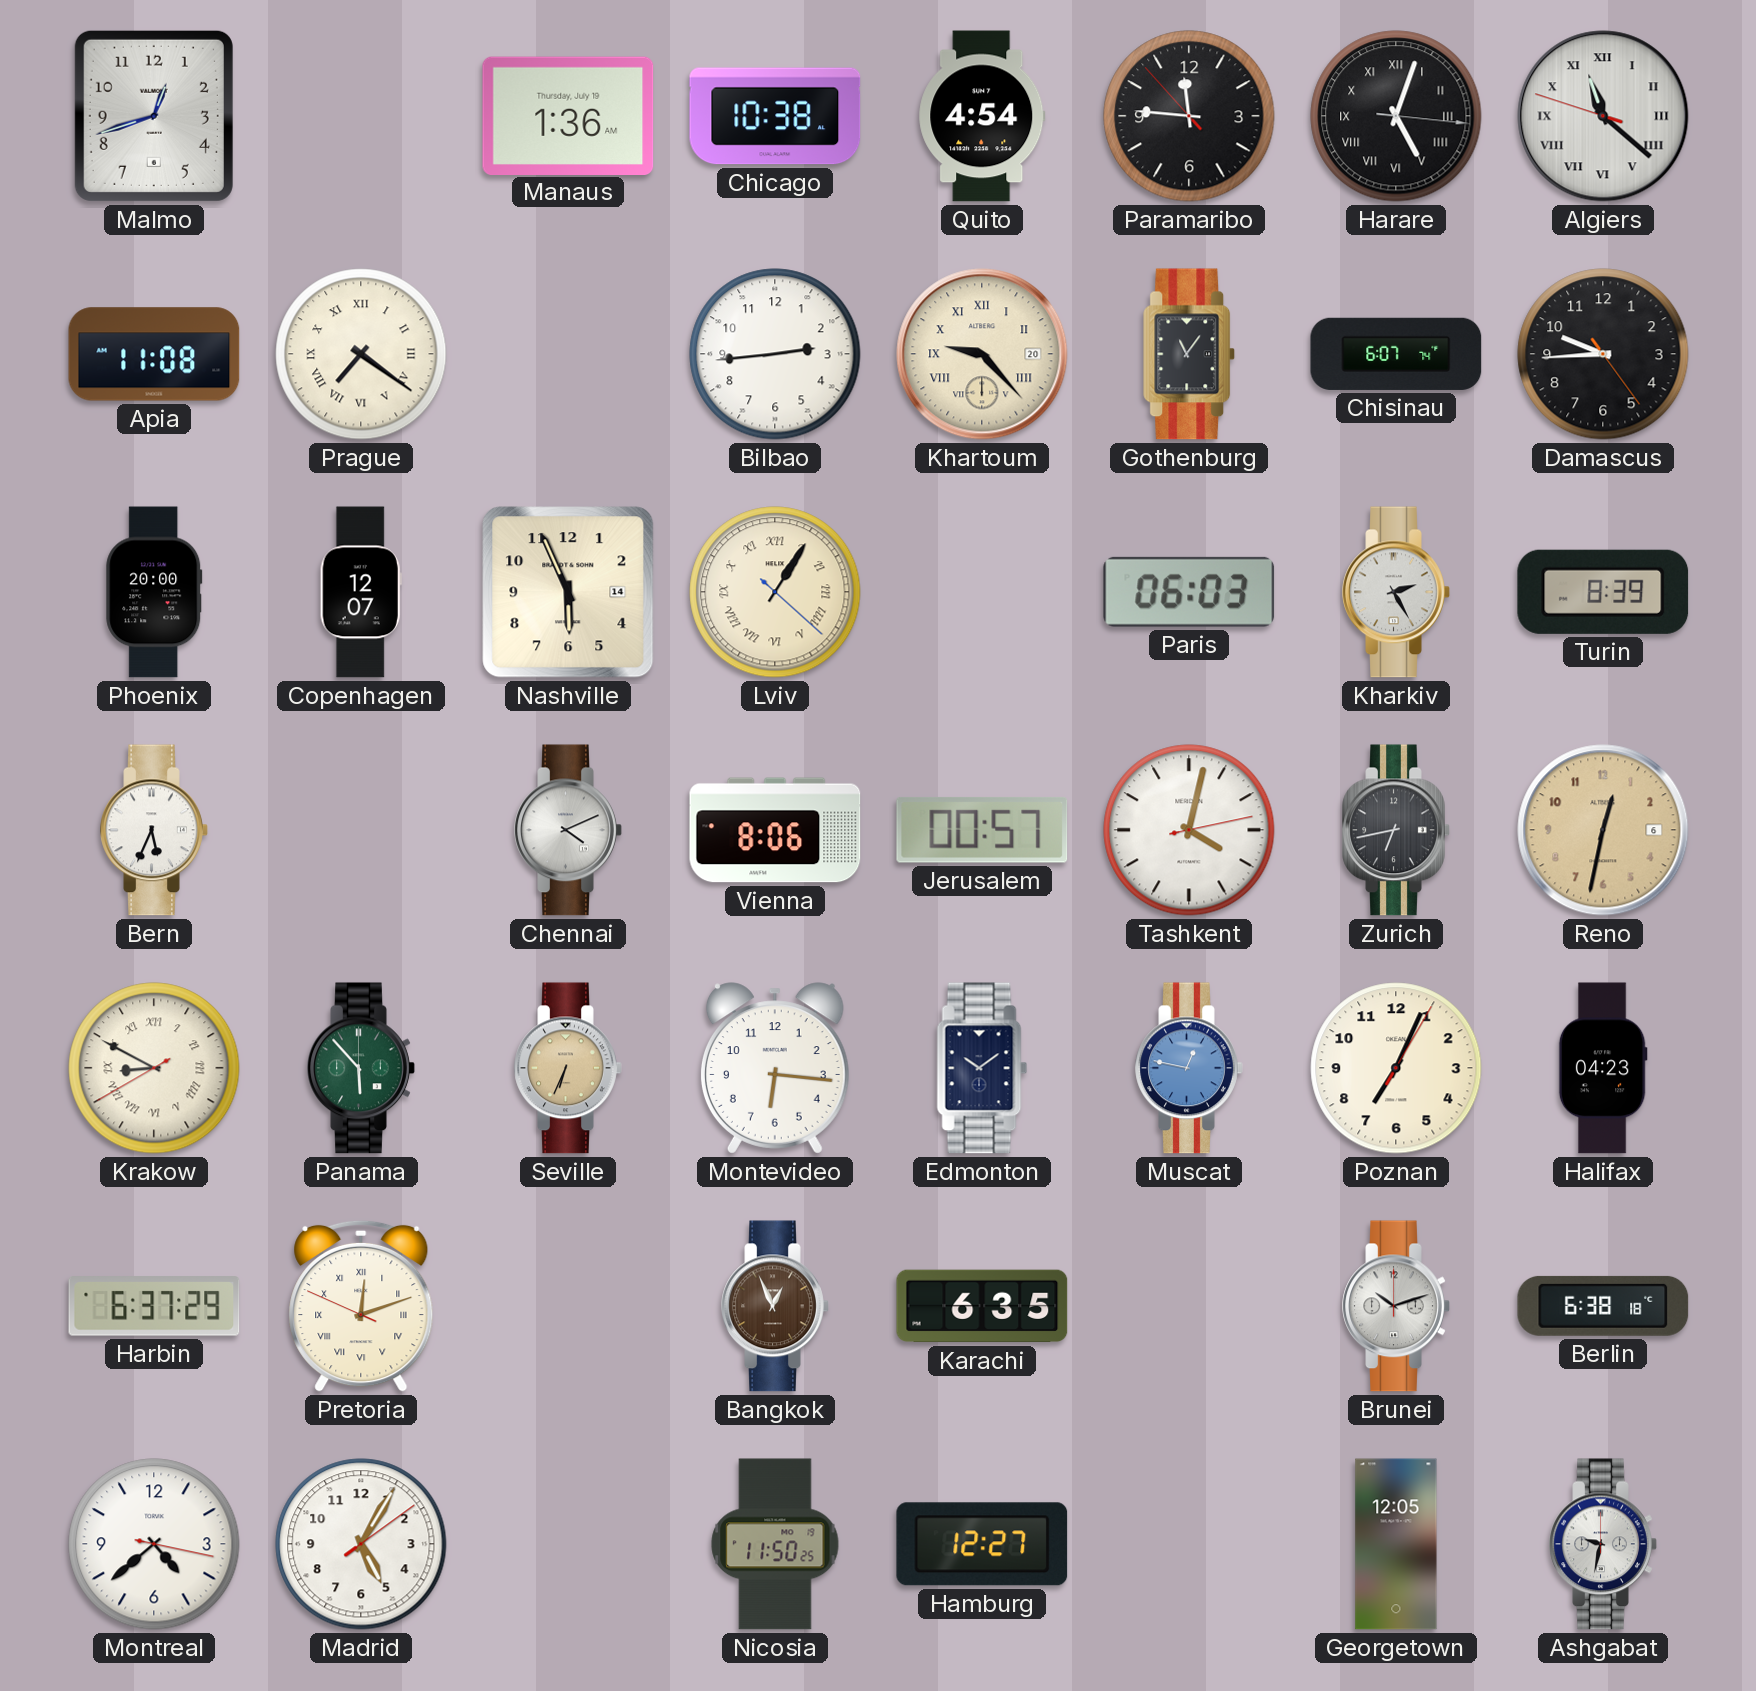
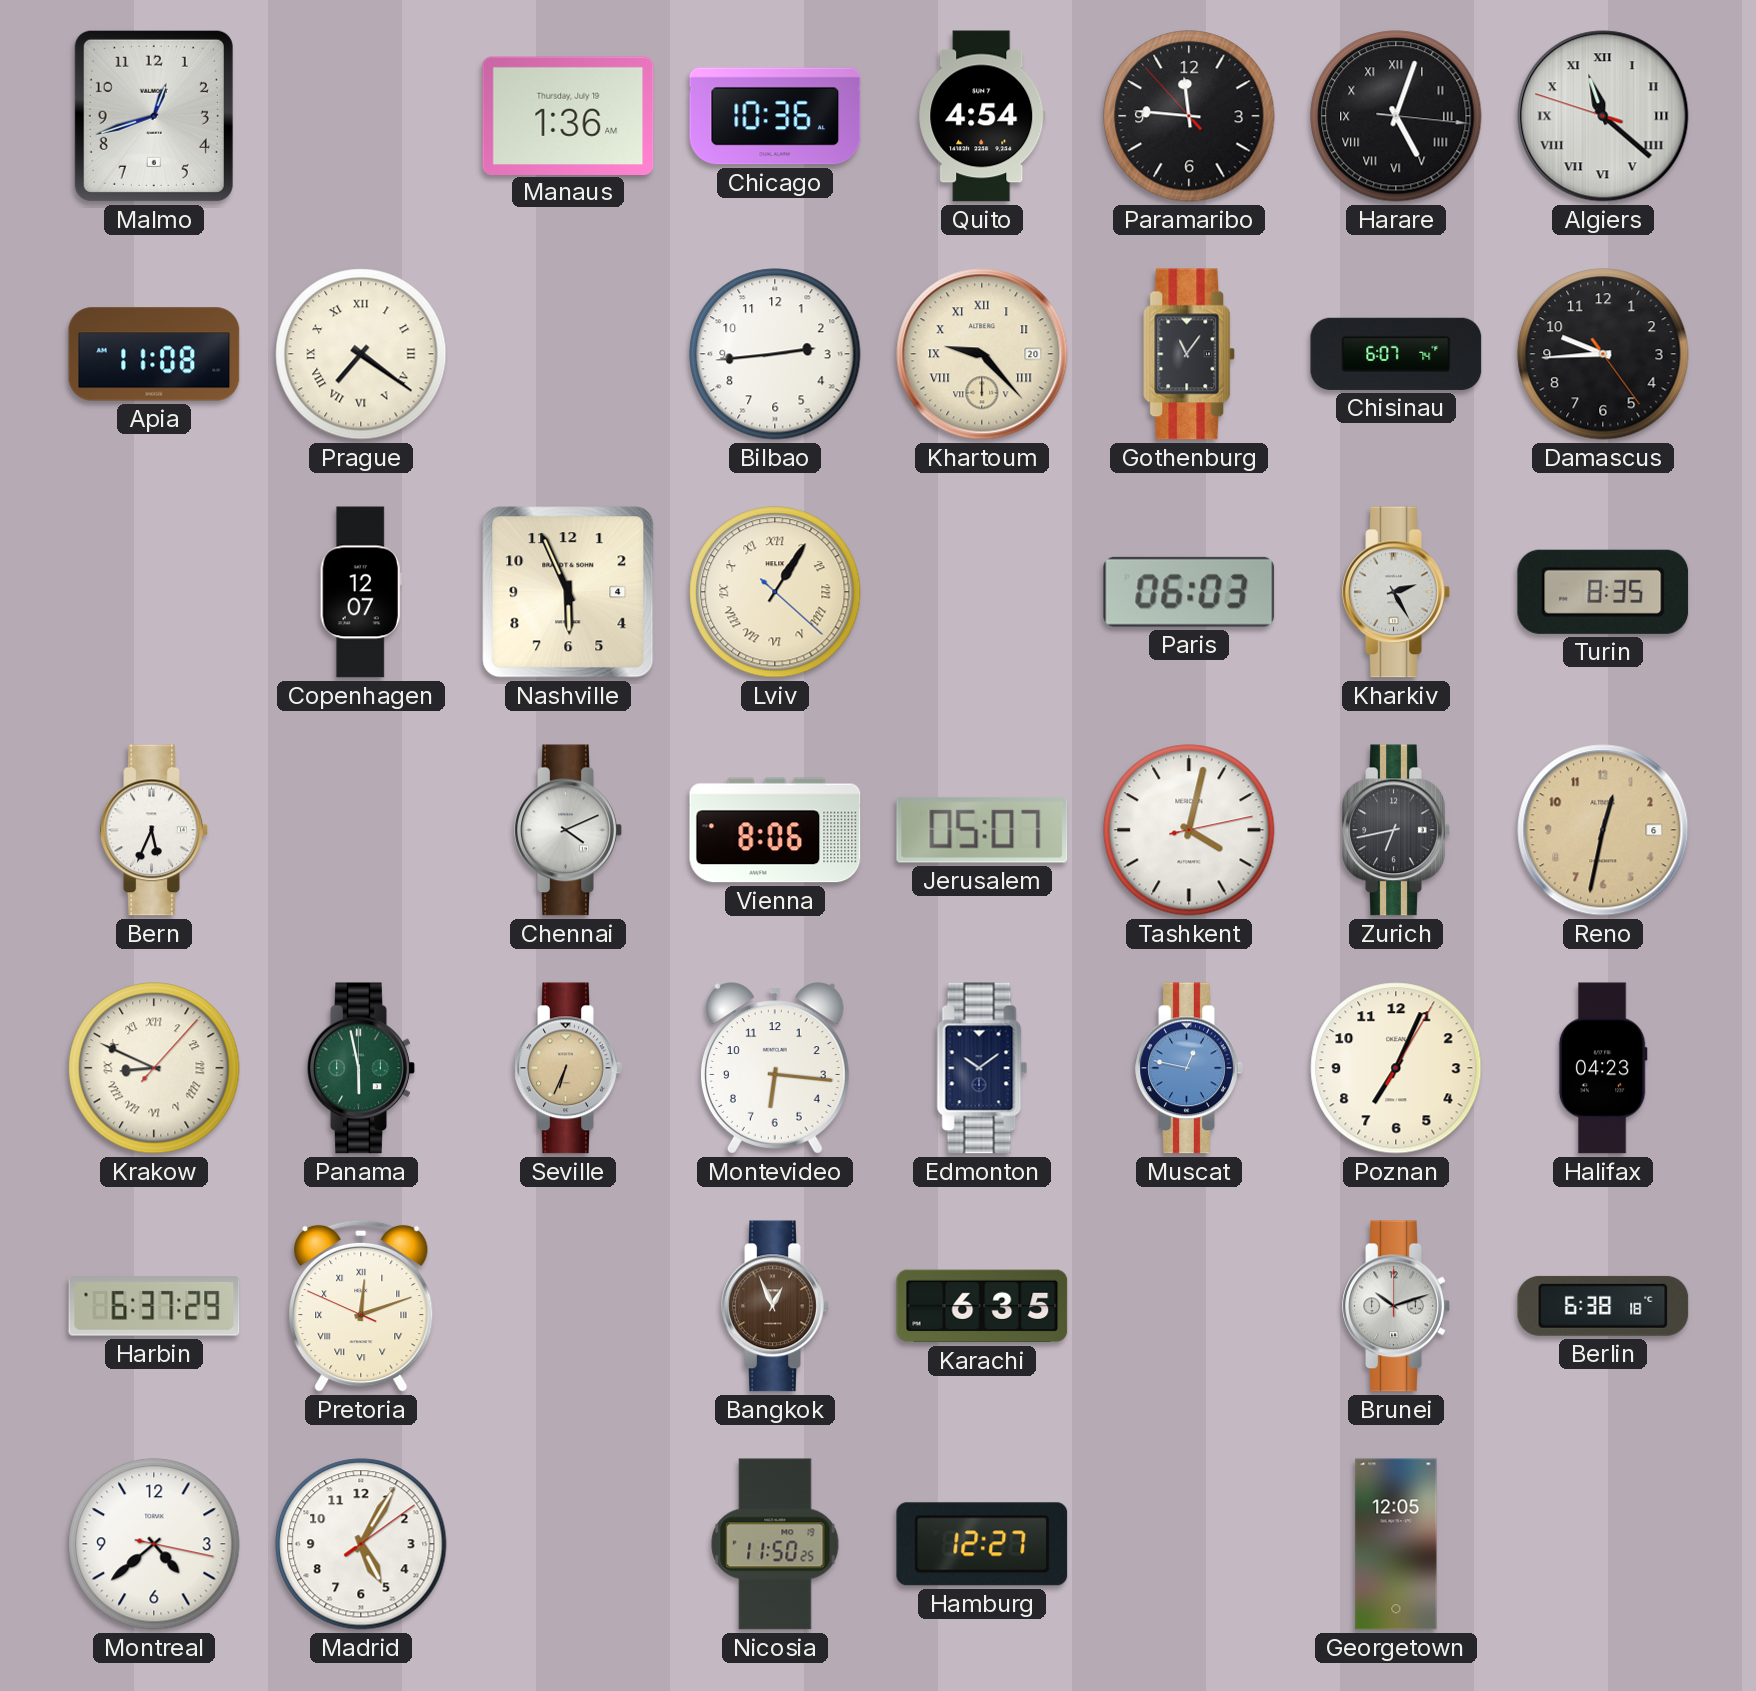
Chicago: 10:38 -> 10:36
Phoenix: 20:00 -> none
Nashville date: 14 -> 4
Turin: 8:39 -> 8:35
Jerusalem: 00:57 -> 05:07
Krakow: 8:49:40 -> 8:49:07
Panama: 5:53 -> 5:58
Ashgabat: 9:32 -> none
